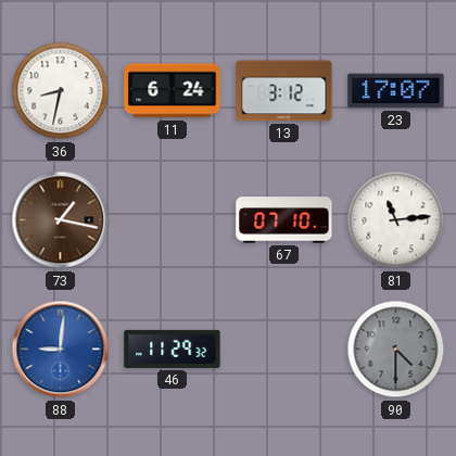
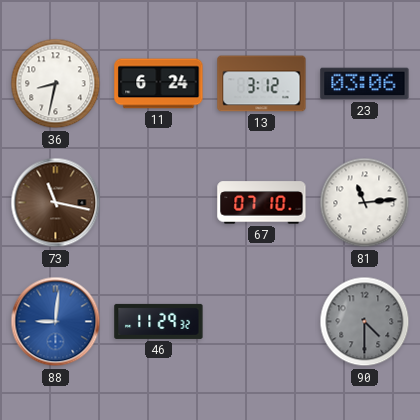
23: 17:07 -> 03:06
73: 1:17 -> 11:17
